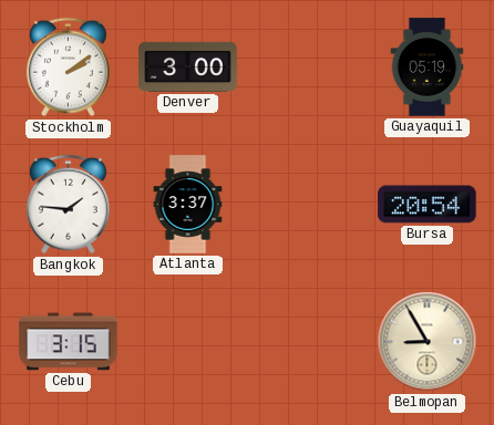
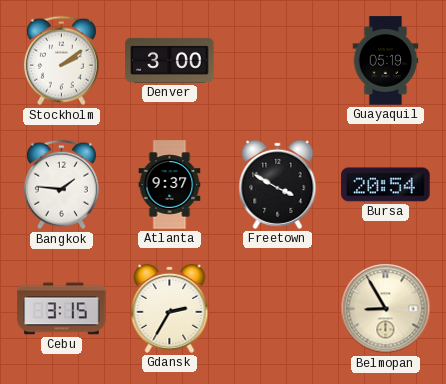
Atlanta: 3:37 -> 9:37
Freetown: none -> 3:50
Gdansk: none -> 2:35
